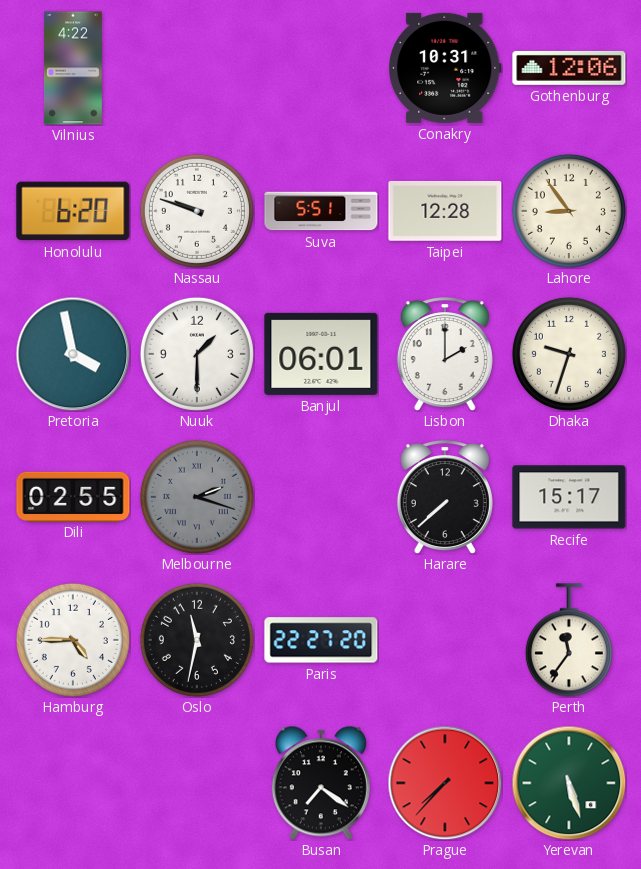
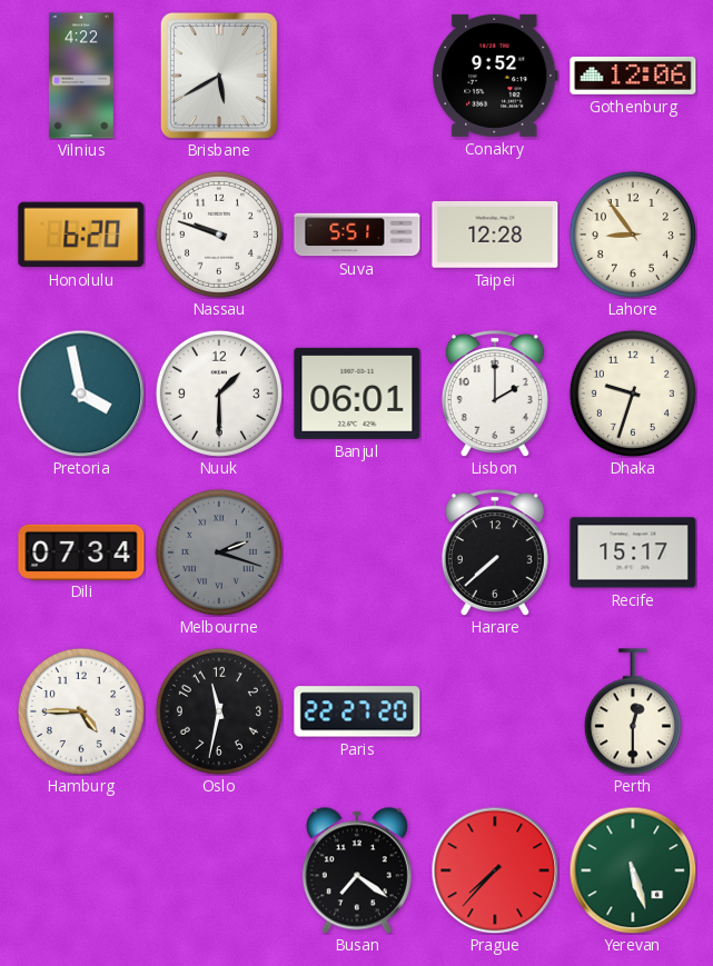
Brisbane: none -> 5:40
Conakry: 10:31 -> 9:52
Dili: 02:55 -> 07:34
Perth: 11:36 -> 12:30
